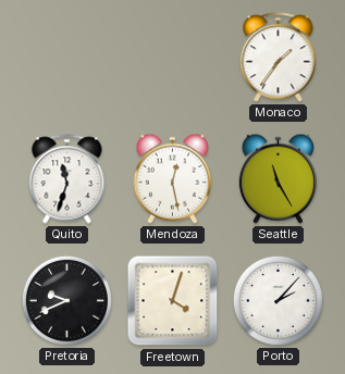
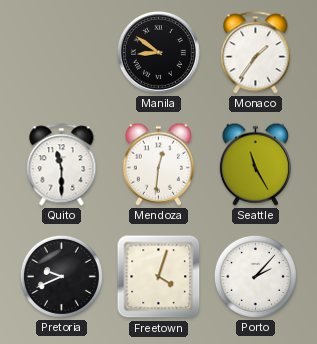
Manila: none -> 8:51
Quito: 11:33 -> 11:30
Mendoza: 12:28 -> 12:31
